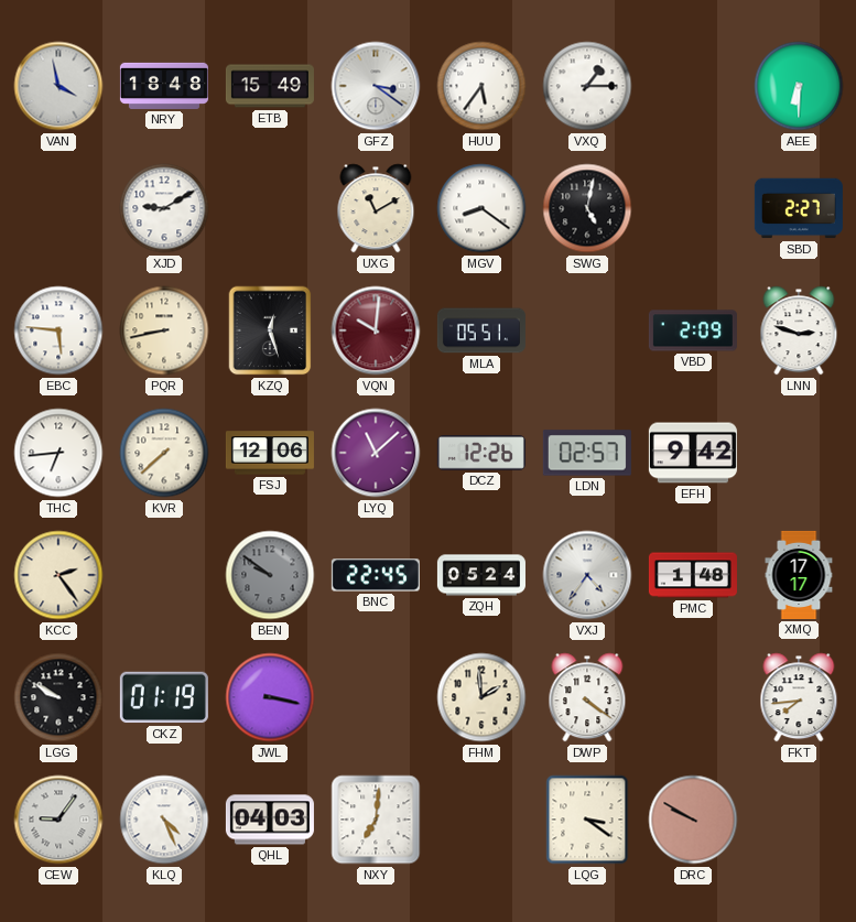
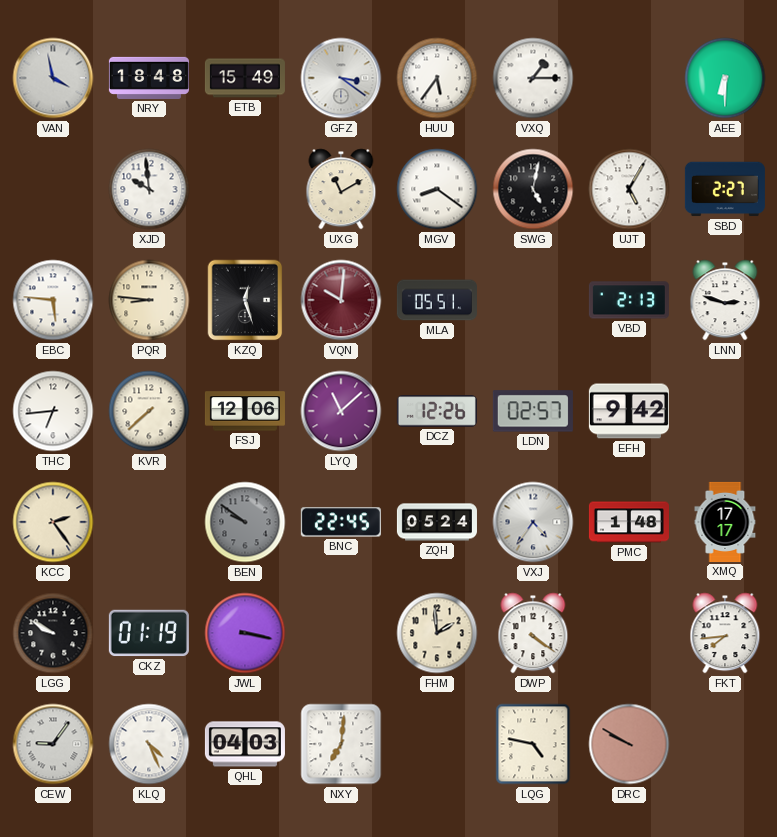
XJD: 9:10 -> 9:59
UJT: none -> 5:05
PQR: 8:43 -> 8:46
VBD: 2:09 -> 2:13
LQG: 3:21 -> 4:47
